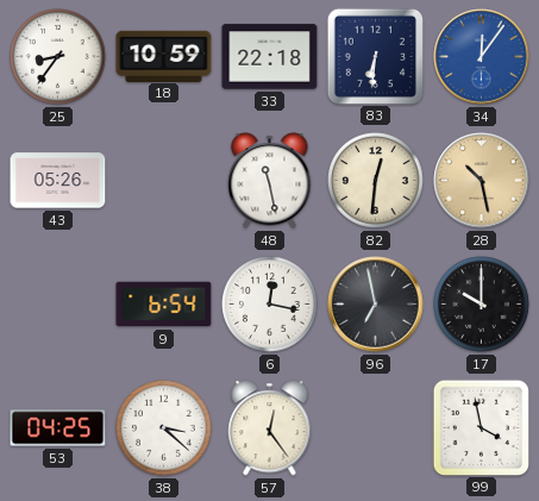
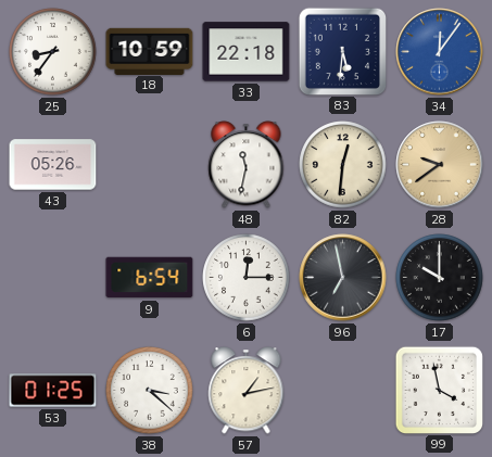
83: 6:31 -> 5:31
48: 11:28 -> 11:32
28: 10:28 -> 9:39
6: 12:17 -> 12:15
53: 04:25 -> 01:25
57: 12:24 -> 1:13
